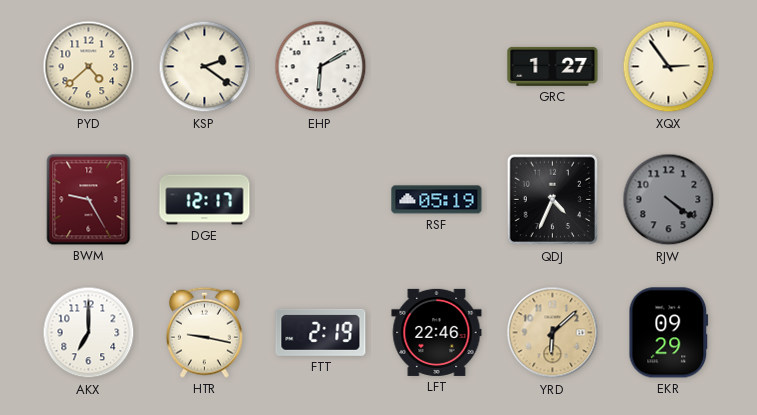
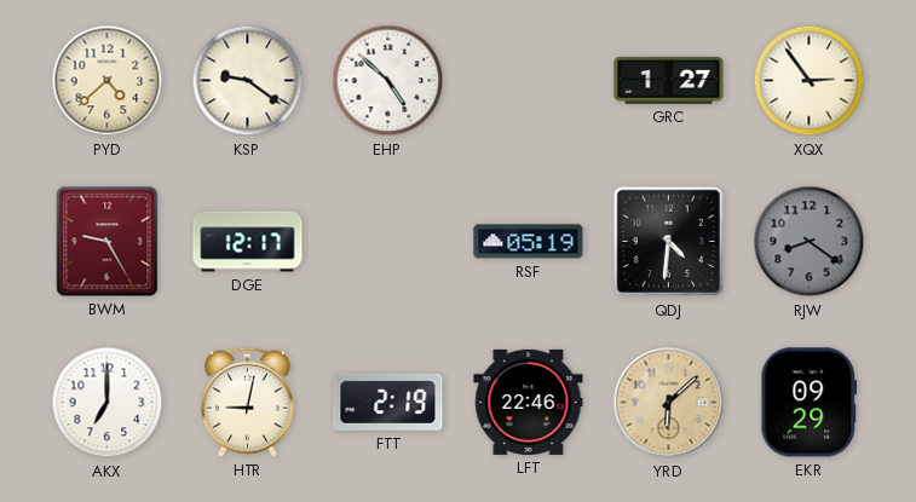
KSP: 2:21 -> 9:21
EHP: 6:10 -> 4:52
QDJ: 4:34 -> 4:31
RJW: 4:21 -> 8:21
HTR: 9:17 -> 9:02
